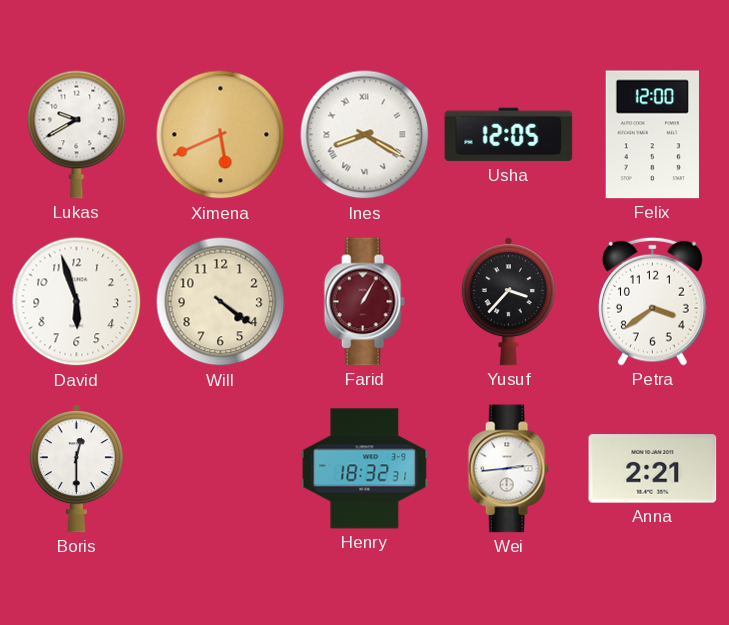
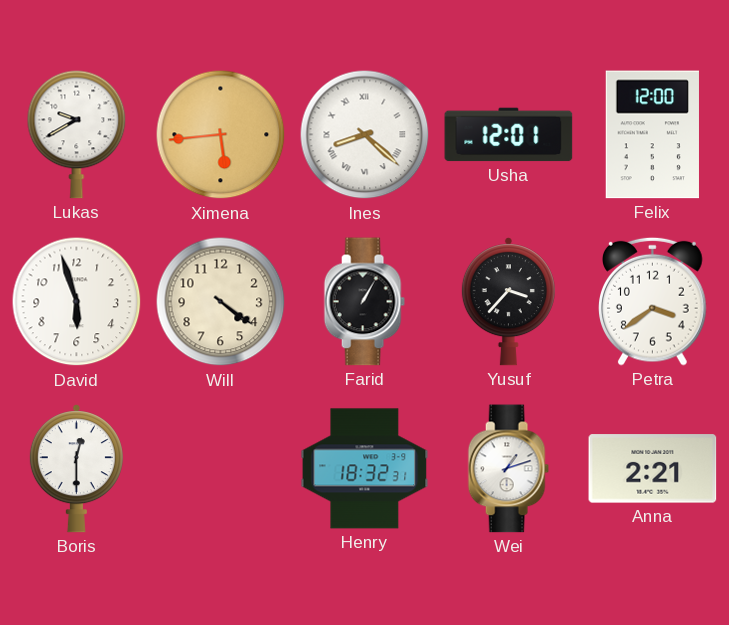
Ximena: 5:41 -> 5:44
Ines: 8:20 -> 8:22
Usha: 12:05 -> 12:01
Farid dial: burgundy -> black
Wei: 2:44 -> 1:12
